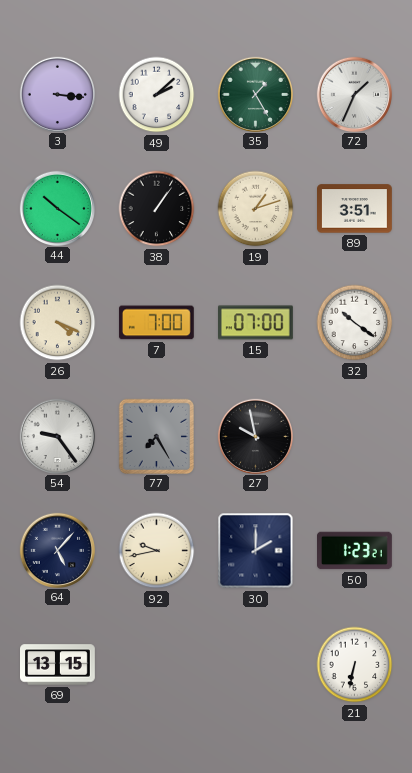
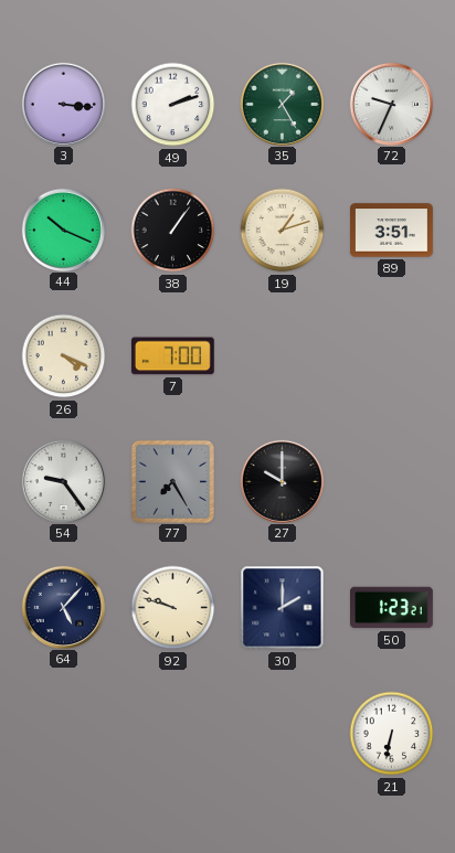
49: 2:08 -> 2:12
72: 1:34 -> 9:34
44: 10:21 -> 10:19
15: 07:00 -> none
32: 10:21 -> none
27: 9:58 -> 10:00
92: 9:43 -> 9:48
69: 13:15 -> none
